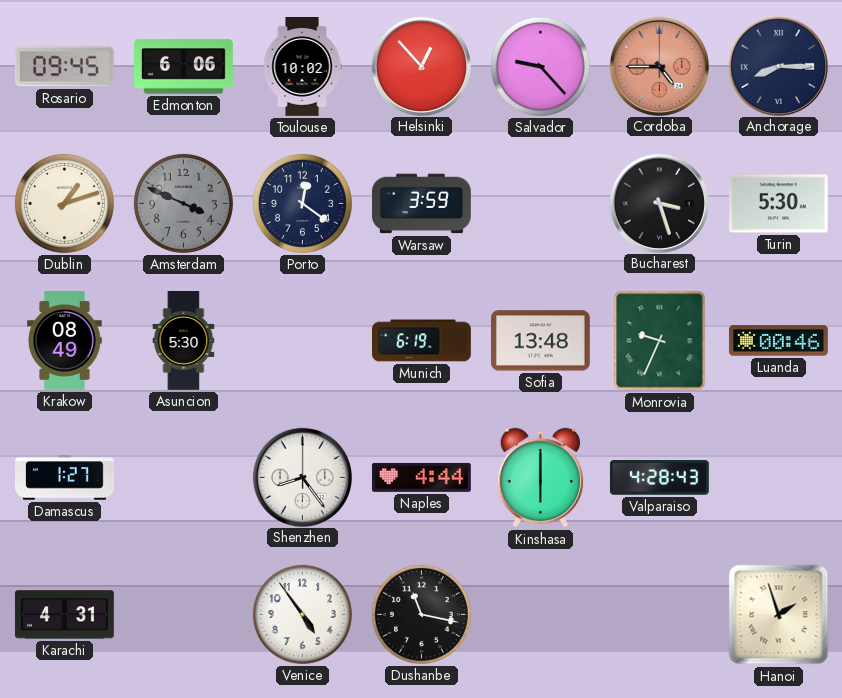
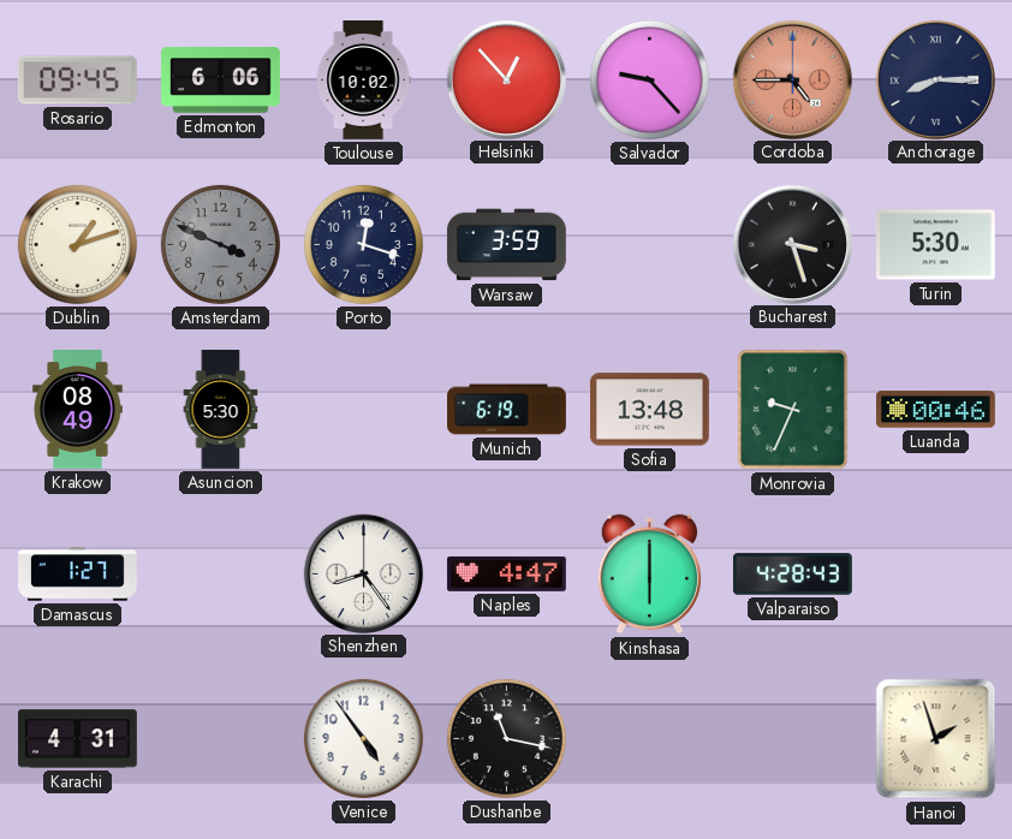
Porto: 12:21 -> 12:18
Naples: 4:44 -> 4:47
